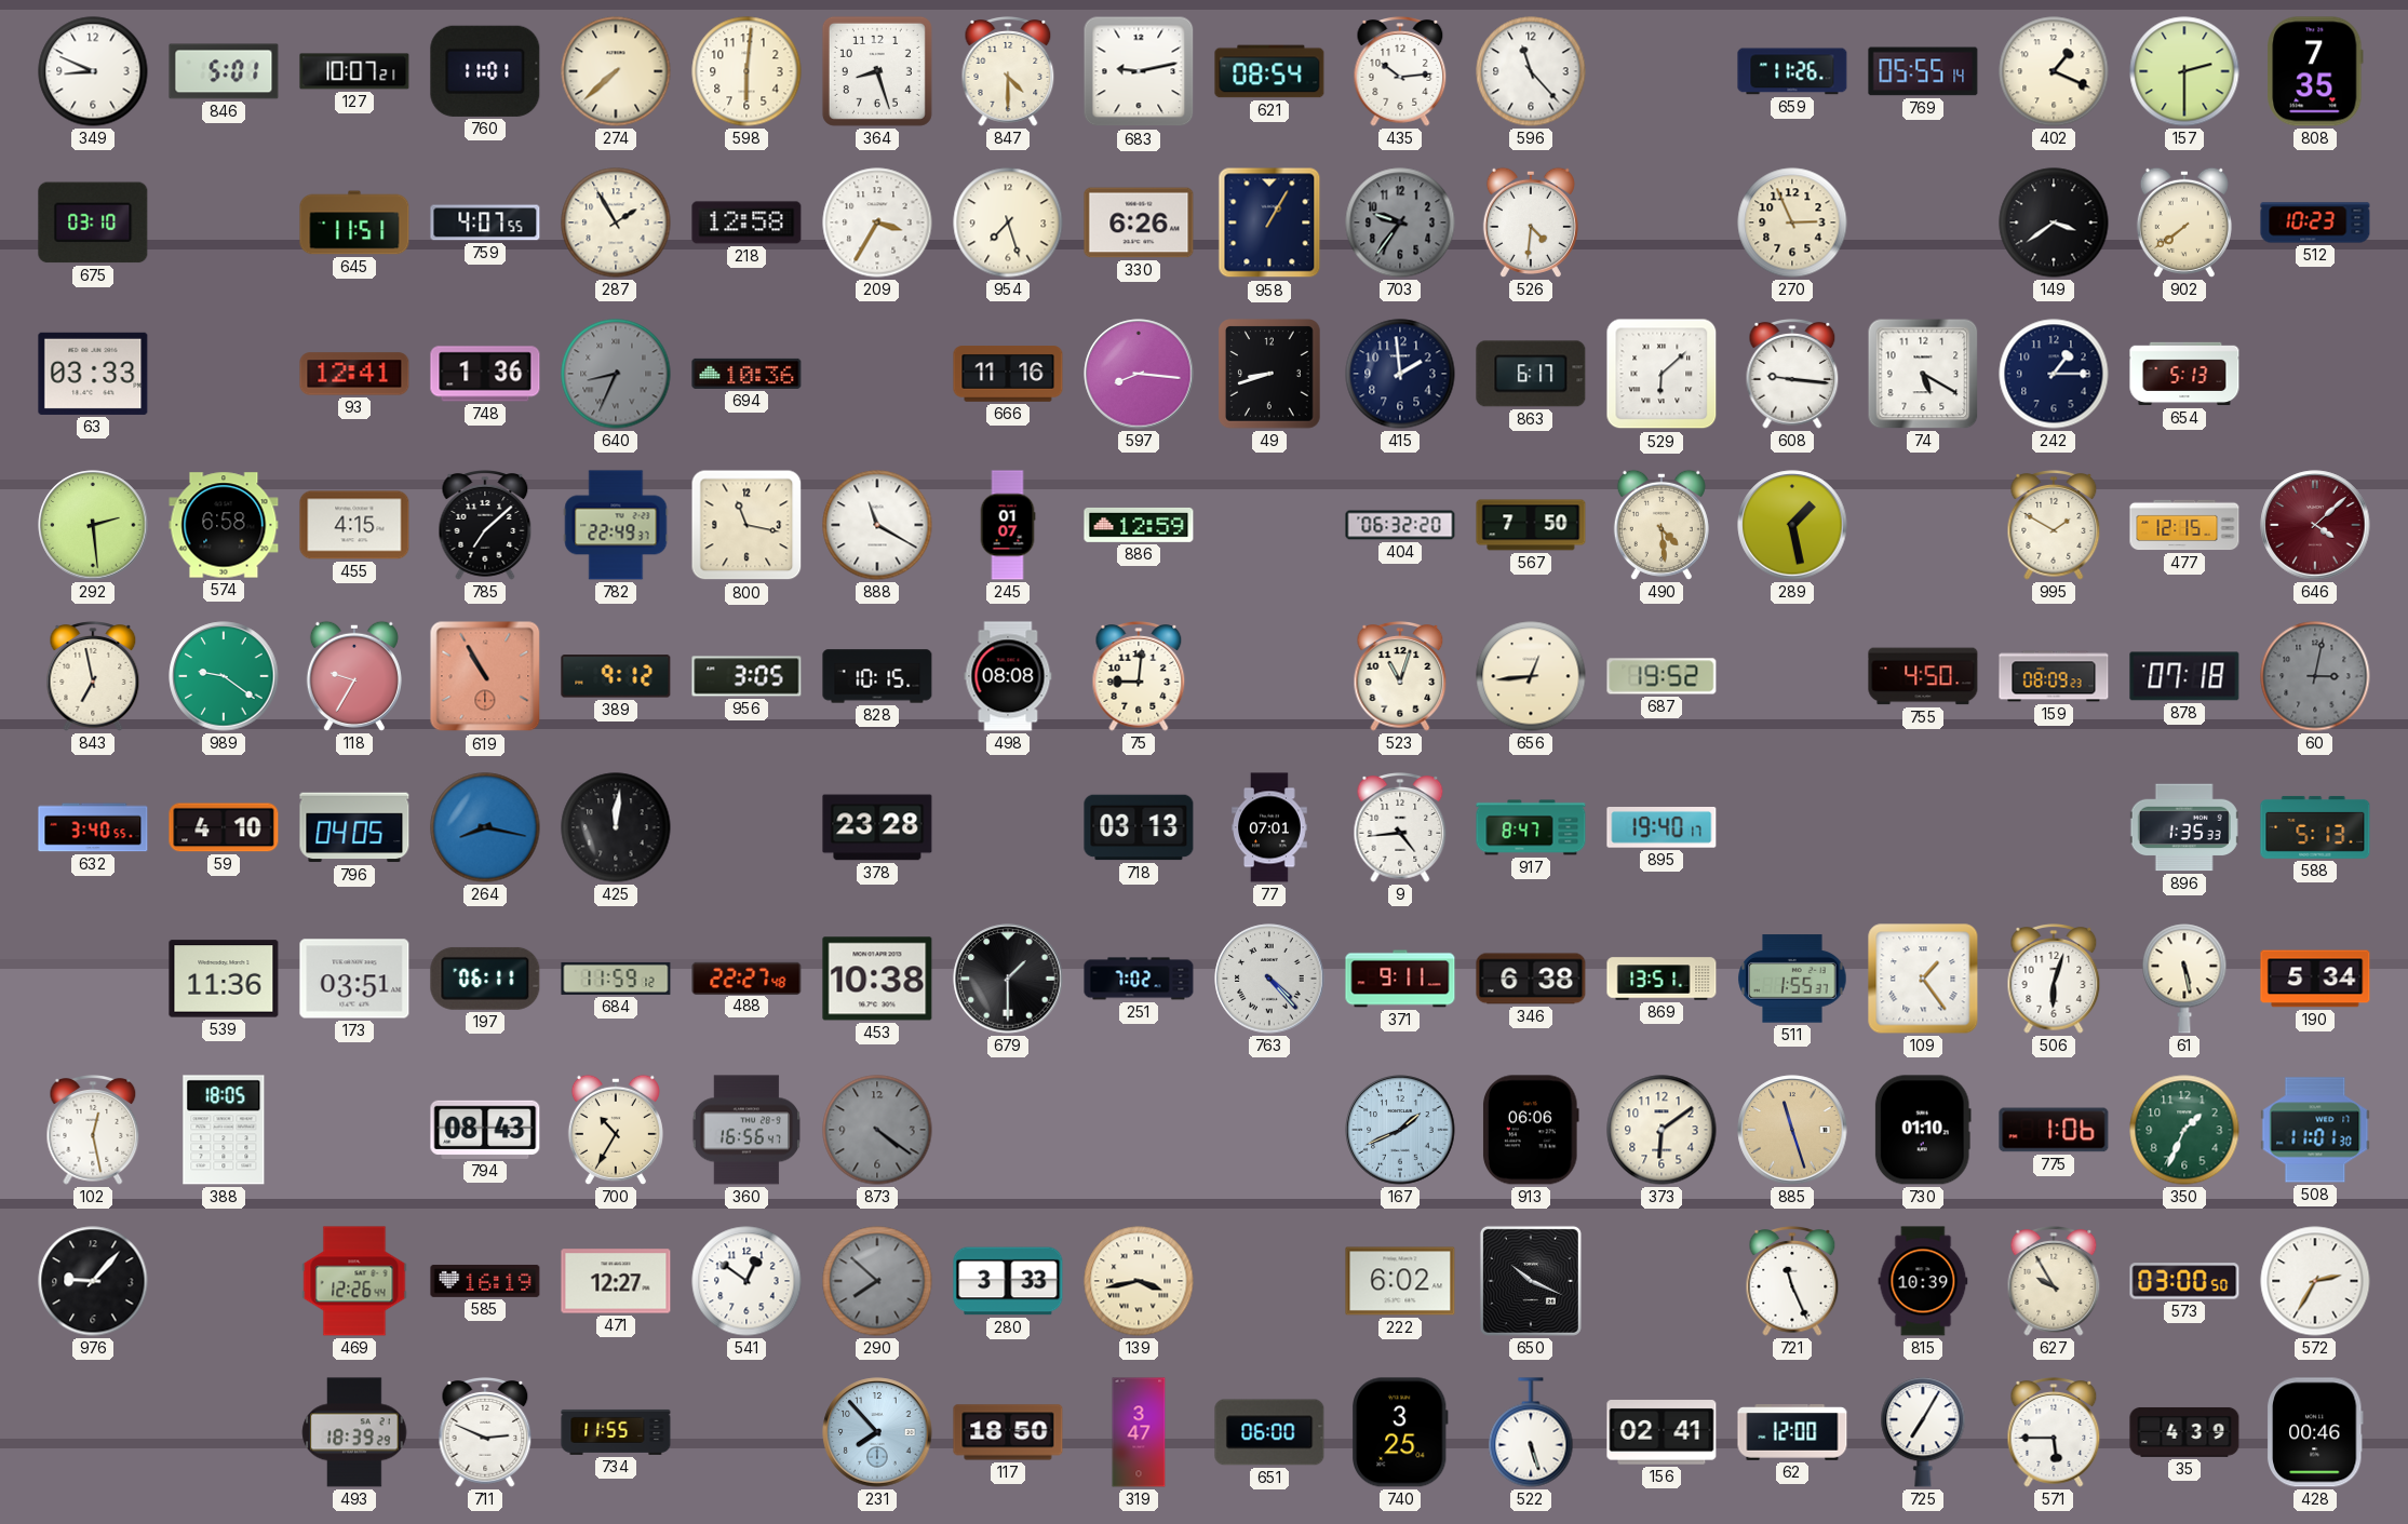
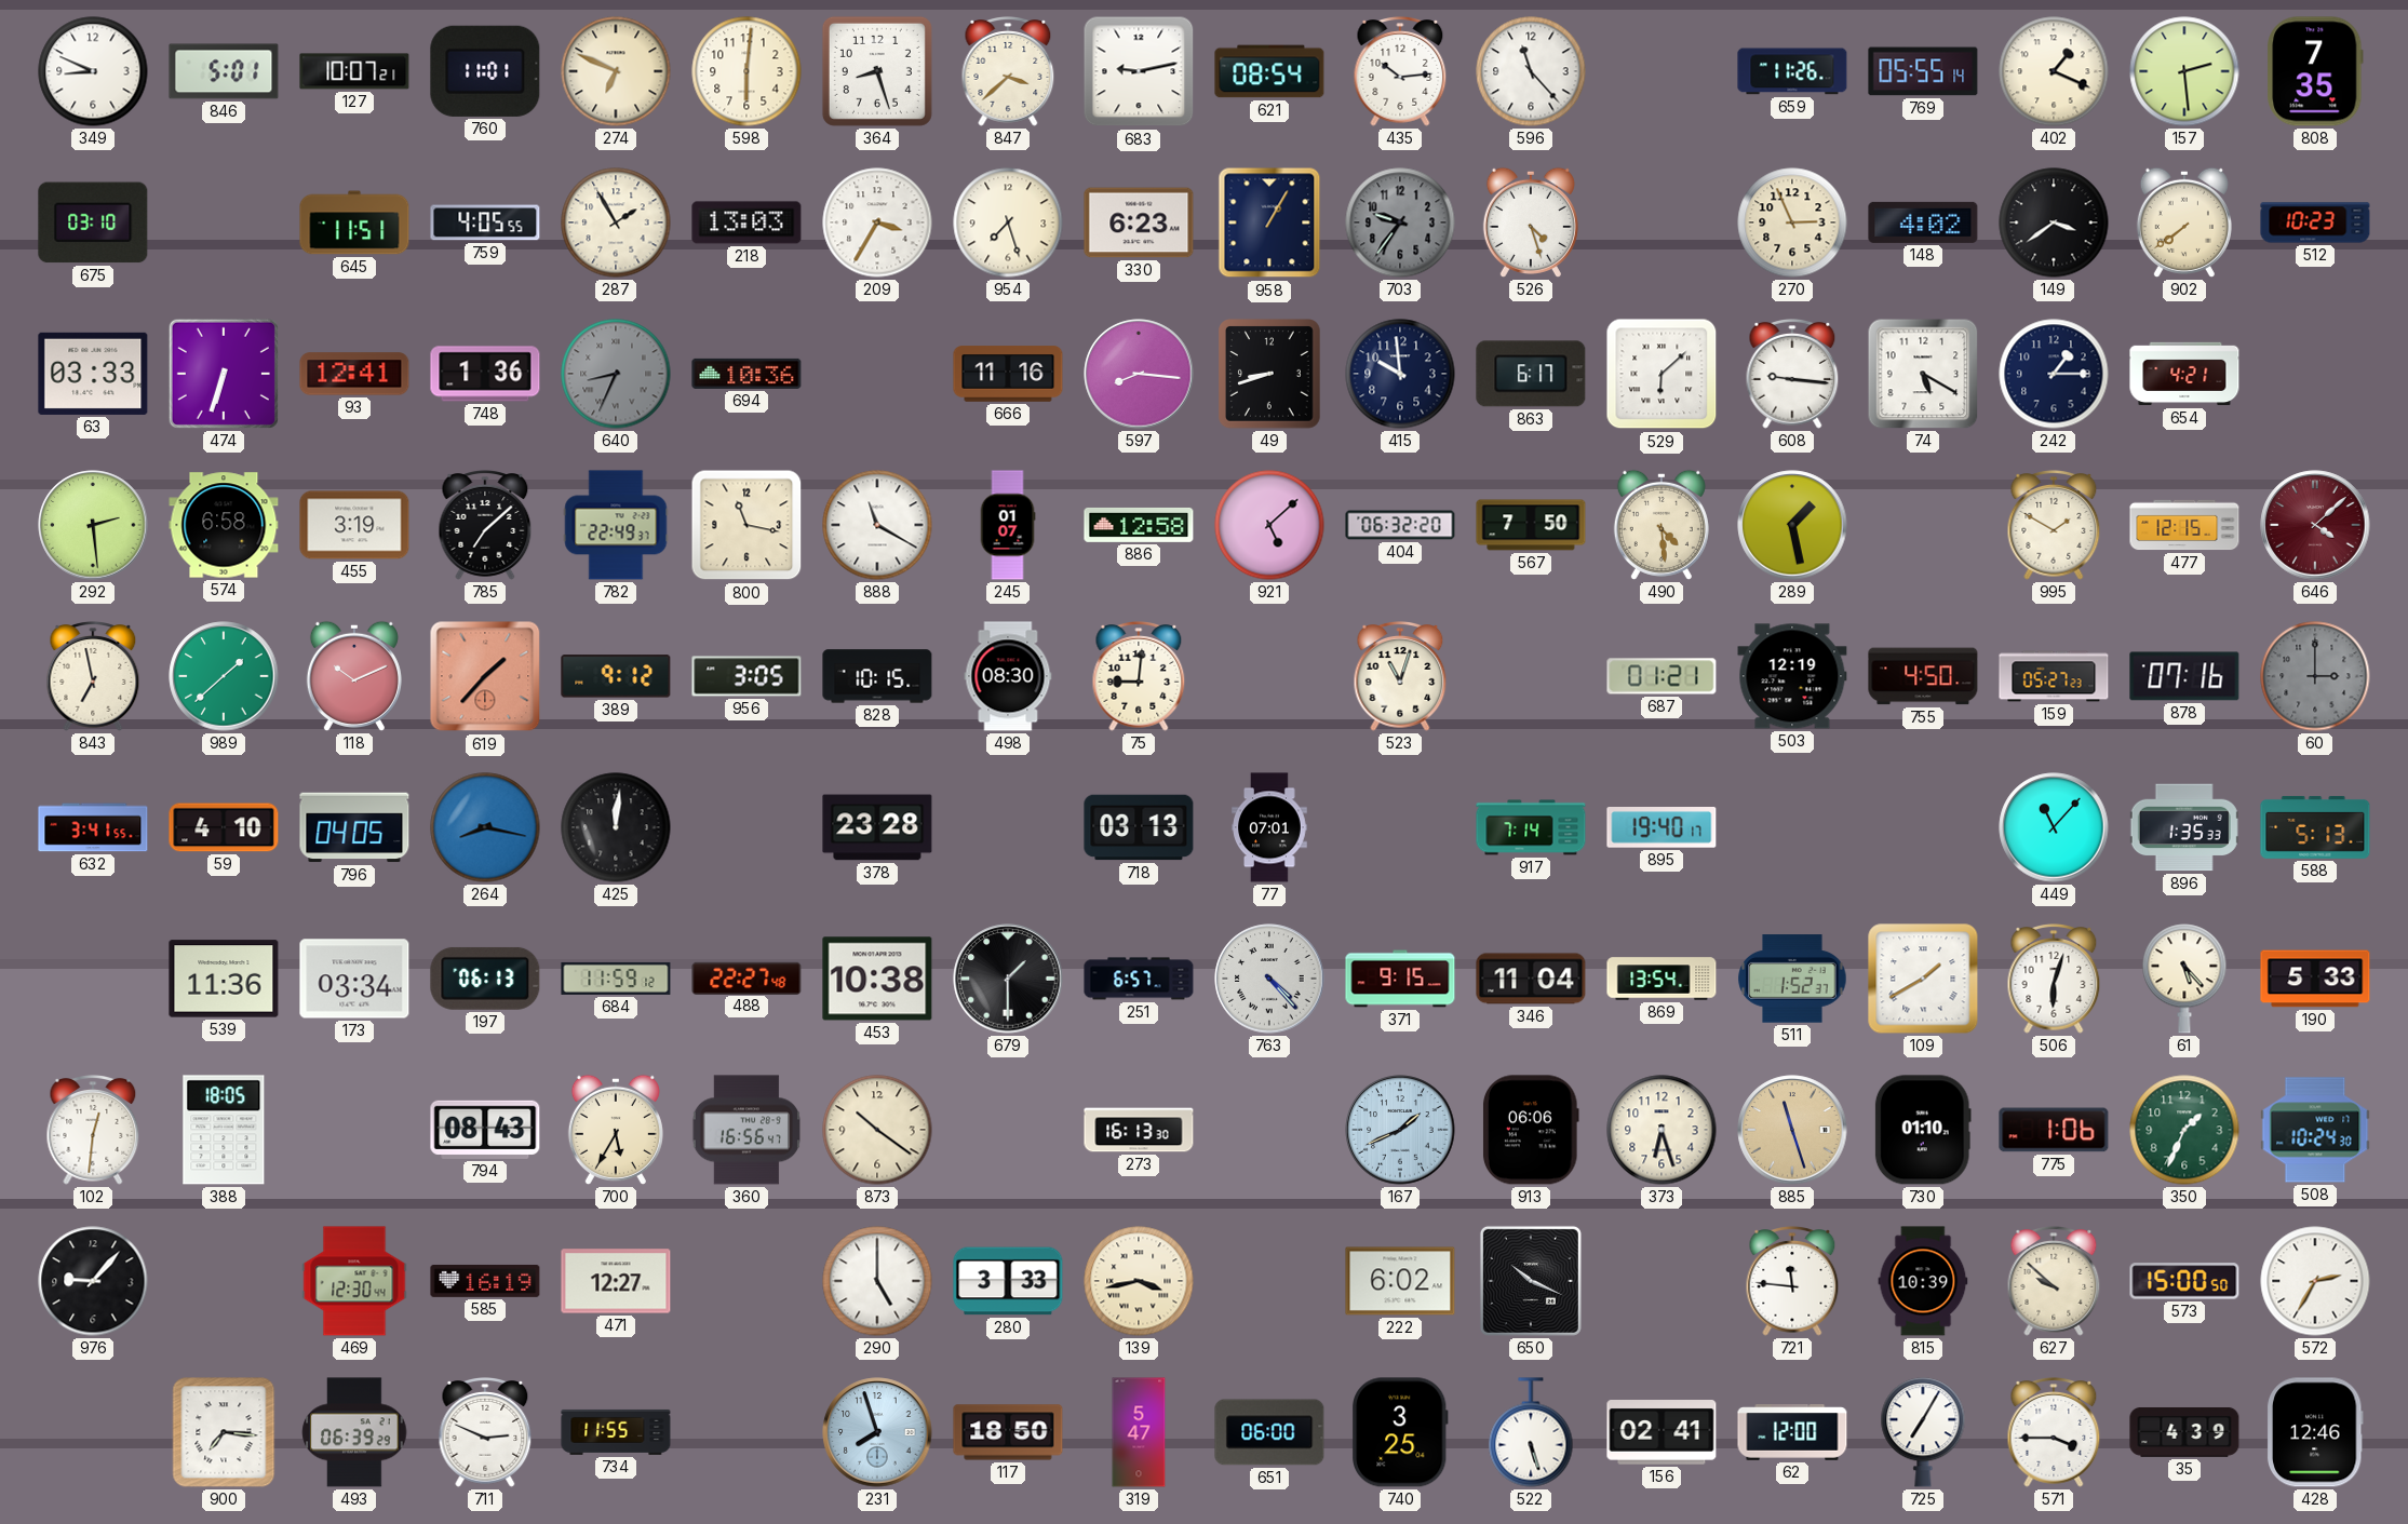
274: 7:38 -> 6:49
847: 4:30 -> 3:38
157: 2:30 -> 2:29
759: 4:07 -> 4:05
218: 12:58 -> 13:03
330: 6:26 -> 6:23
526: 4:31 -> 4:27
148: none -> 4:02
474: none -> 6:33
415: 1:59 -> 9:59
654: 5:13 -> 4:21
455: 4:15 -> 3:19
886: 12:59 -> 12:58
921: none -> 5:08
989: 9:21 -> 1:38
118: 9:35 -> 10:11
619: 10:55 -> 1:37
498: 08:08 -> 08:30
656: 12:44 -> none
687: 19:52 -> 01:21
503: none -> 12:19
159: 08:09 -> 05:27
878: 07:18 -> 07:16
60: 3:02 -> 3:00
632: 3:40 -> 3:41
9: 4:44 -> none
917: 8:47 -> 7:14
449: none -> 11:07
173: 03:51 -> 03:34
197: 06:11 -> 06:13
251: 7:02 -> 6:57
371: 9:11 -> 9:15
346: 6:38 -> 11:04
869: 13:51 -> 13:54
511: 1:55 -> 1:52
109: 1:24 -> 1:40
61: 5:28 -> 5:23
190: 5:34 -> 5:33
102: 12:28 -> 12:31
700: 10:35 -> 5:35
873: 4:21 -> 10:21
873 dial: grey -> cream
273: none -> 16:13
373: 6:09 -> 6:27
508: 11:01 -> 10:24
469: 12:26 -> 12:30
541: 12:51 -> none
290: 7:52 -> 5:00
290 dial: grey -> white
721: 11:26 -> 11:46
627: 9:55 -> 9:52
573: 03:00 -> 15:00
900: none -> 7:16
493: 18:39 -> 06:39
231: 7:53 -> 7:57
319: 3:47 -> 5:47
571: 5:45 -> 3:45
428: 00:46 -> 12:46
